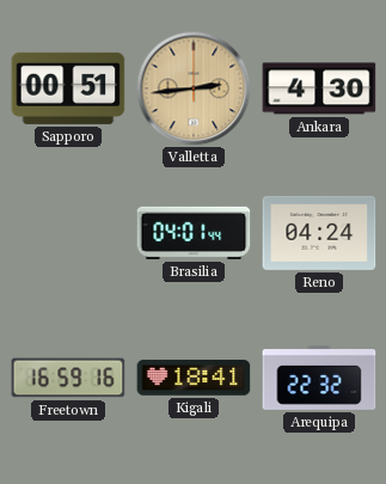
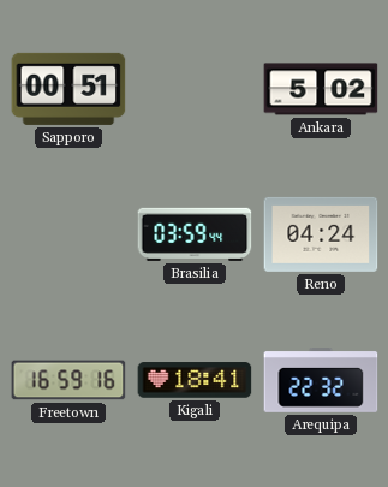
Valletta: 2:44 -> none
Ankara: 4:30 -> 5:02
Brasilia: 04:01 -> 03:59
